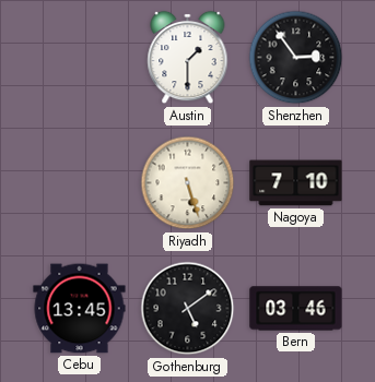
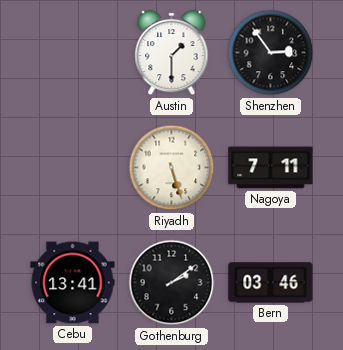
Nagoya: 7:10 -> 7:11
Cebu: 13:45 -> 13:41
Gothenburg: 5:09 -> 2:09
